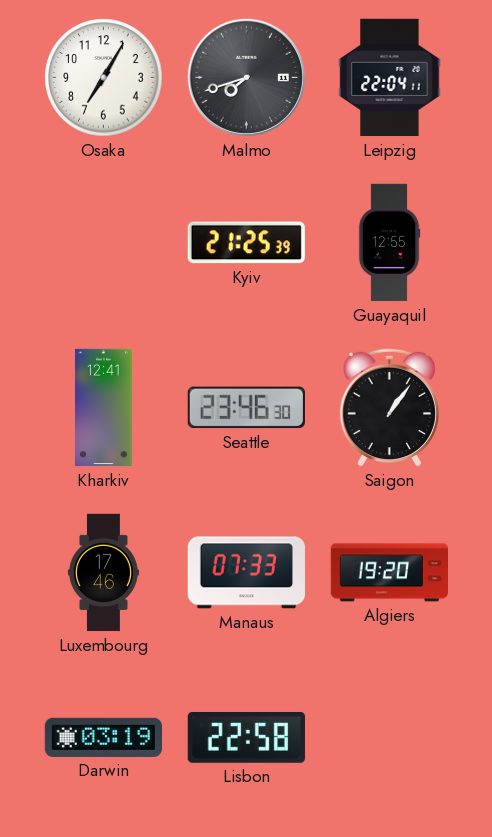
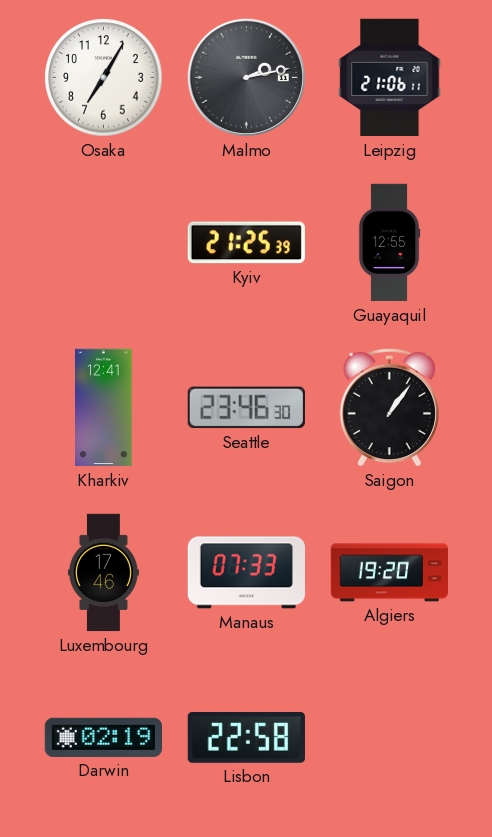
Malmo: 7:42 -> 2:13
Leipzig: 22:04 -> 21:06
Darwin: 03:19 -> 02:19
